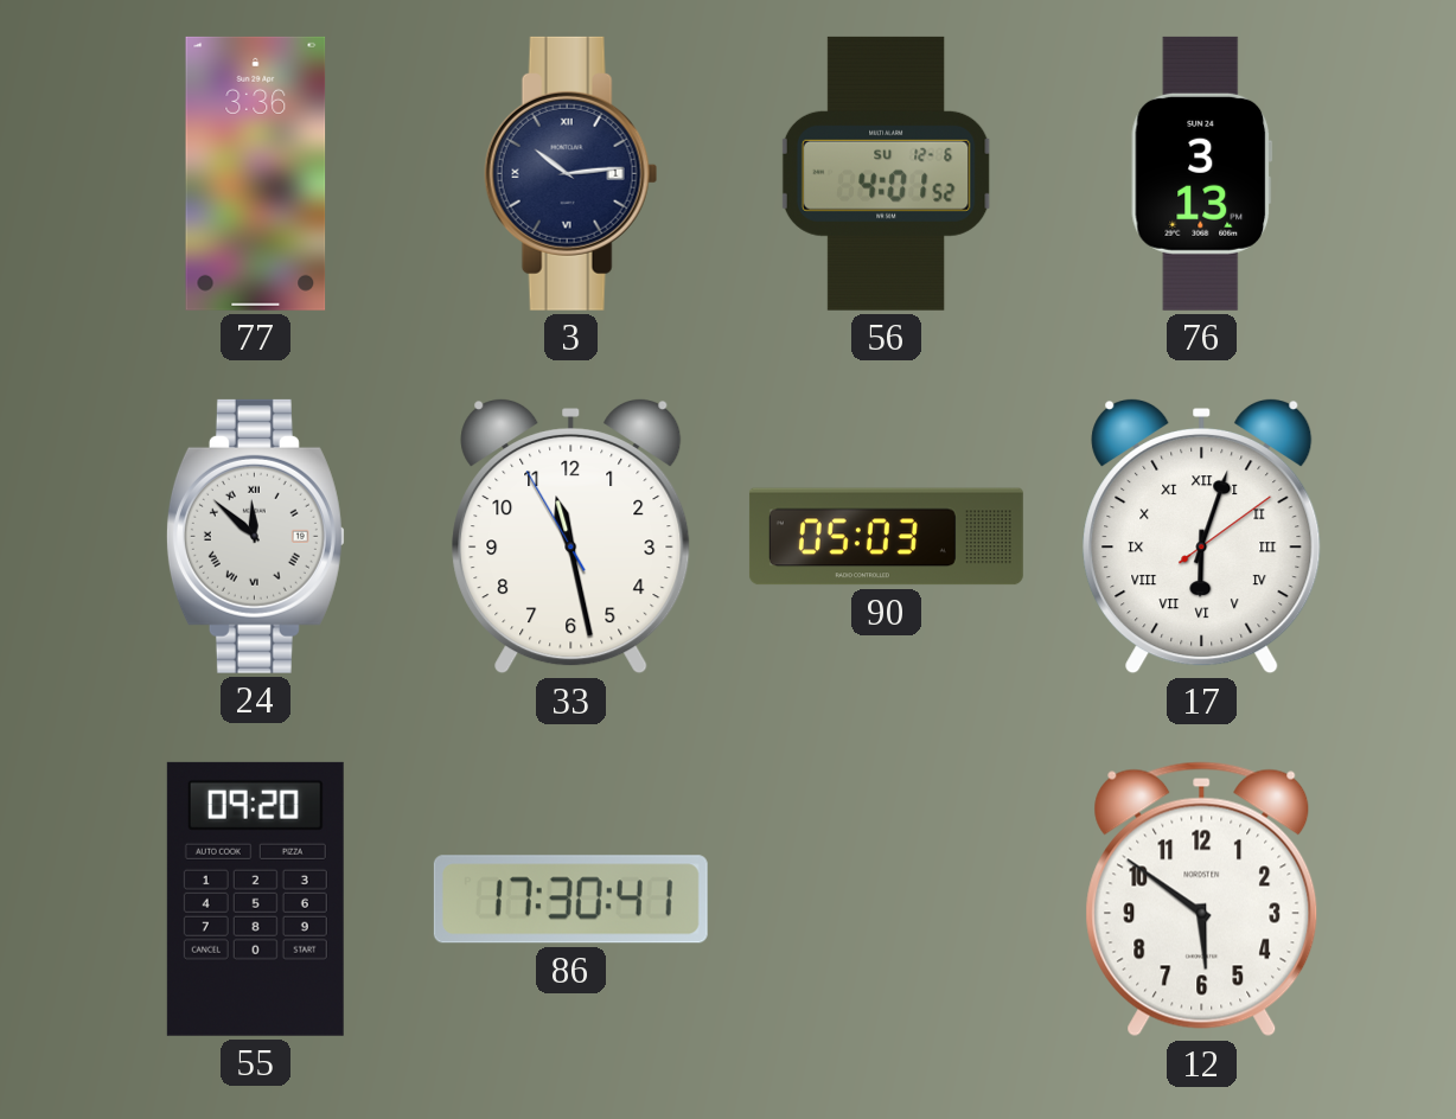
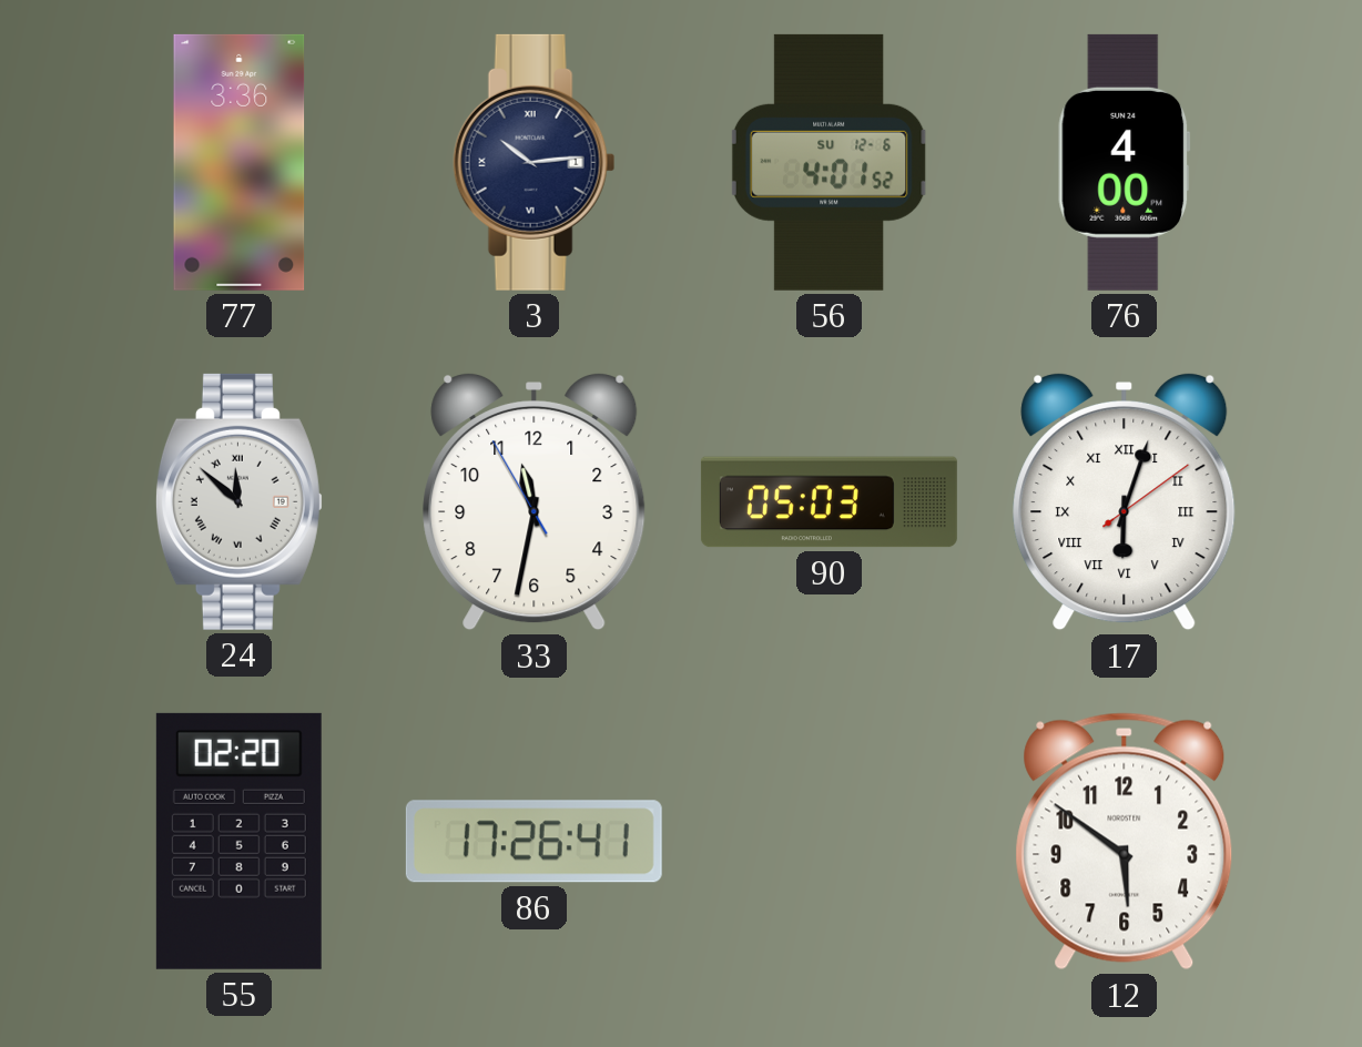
76: 3:13 -> 4:00
33: 11:27 -> 11:31
55: 09:20 -> 02:20
86: 17:30 -> 17:26
